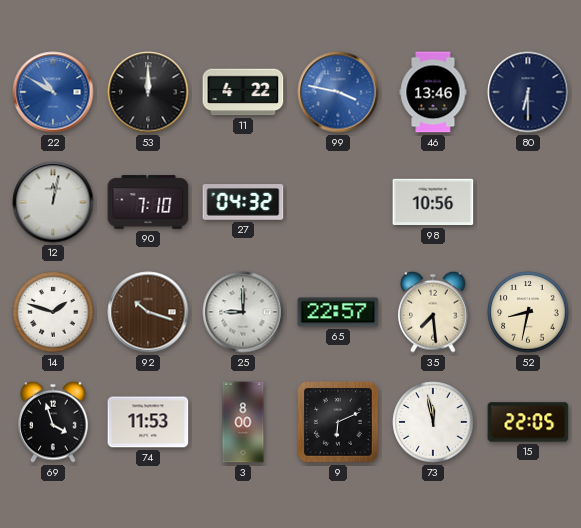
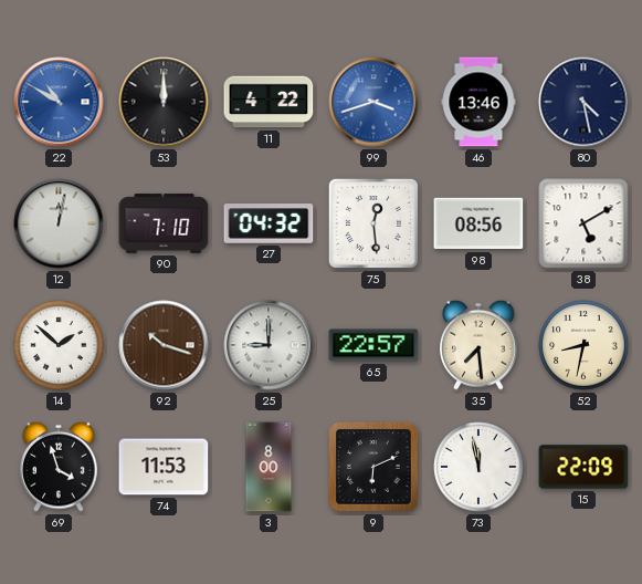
99: 3:47 -> 3:42
80: 6:30 -> 4:28
75: none -> 12:29
98: 10:56 -> 08:56
38: none -> 5:10
14: 1:48 -> 1:52
15: 22:05 -> 22:09
